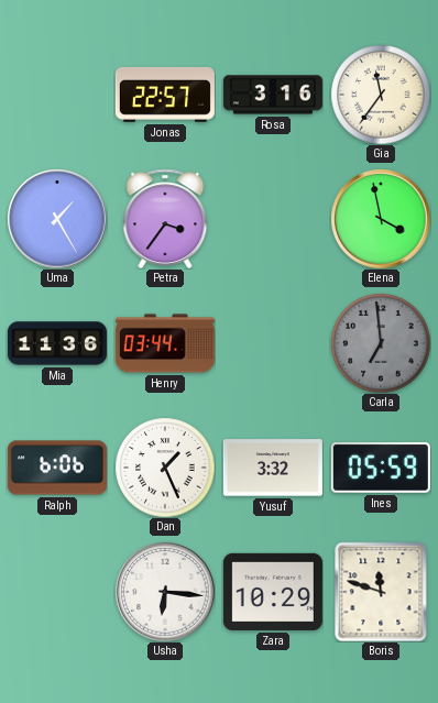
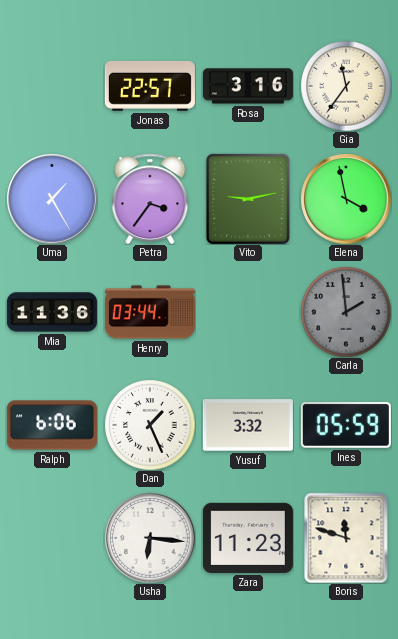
Vito: none -> 9:13
Carla: 6:59 -> 1:59
Zara: 10:29 -> 11:23
